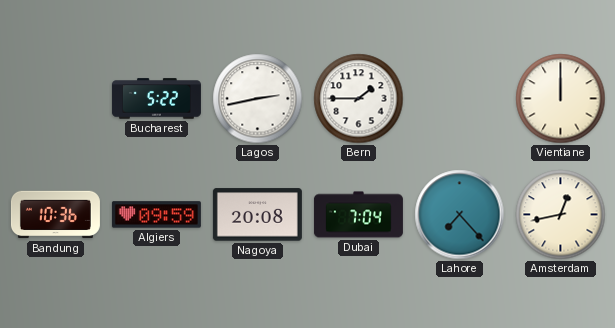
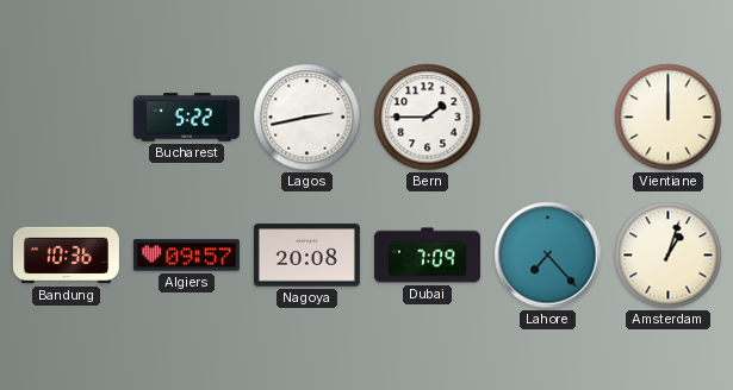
Algiers: 09:59 -> 09:57
Dubai: 7:04 -> 7:09
Amsterdam: 12:43 -> 1:03
